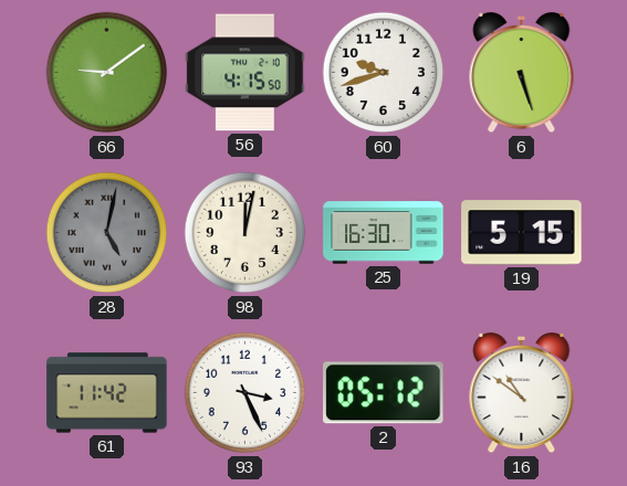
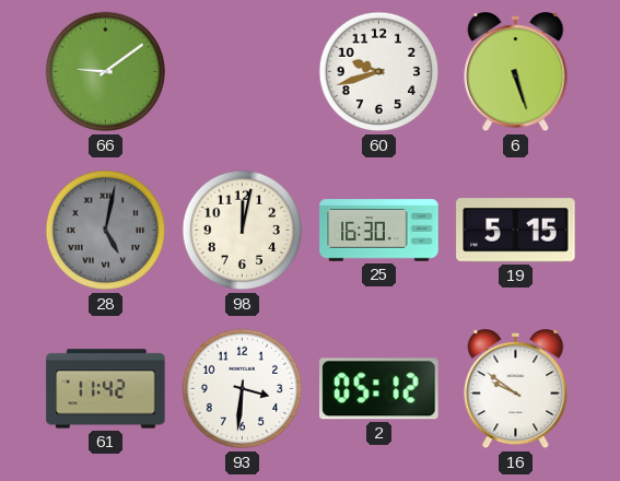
56: 4:15 -> none
93: 3:26 -> 3:31
16: 10:51 -> 9:51
